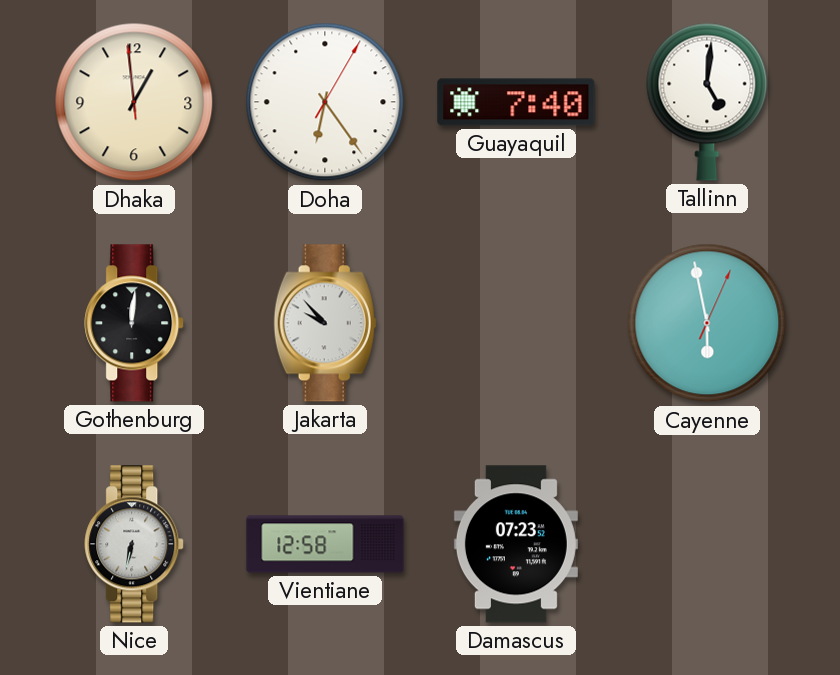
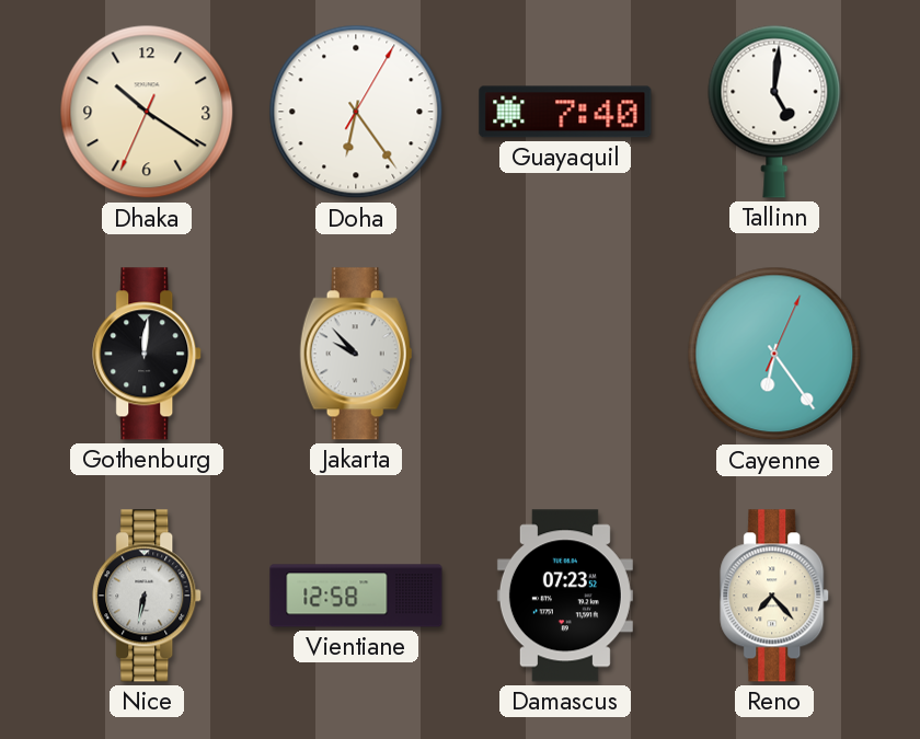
Dhaka: 12:58 -> 10:20
Cayenne: 5:58 -> 6:24
Reno: none -> 7:23
